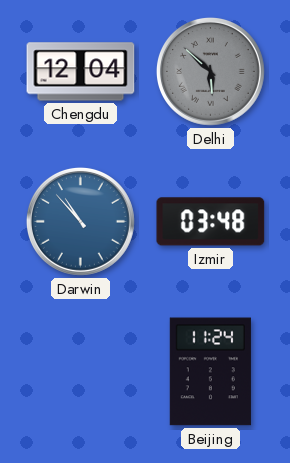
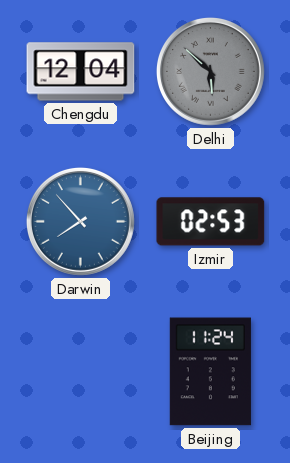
Darwin: 10:53 -> 7:53
Izmir: 03:48 -> 02:53
